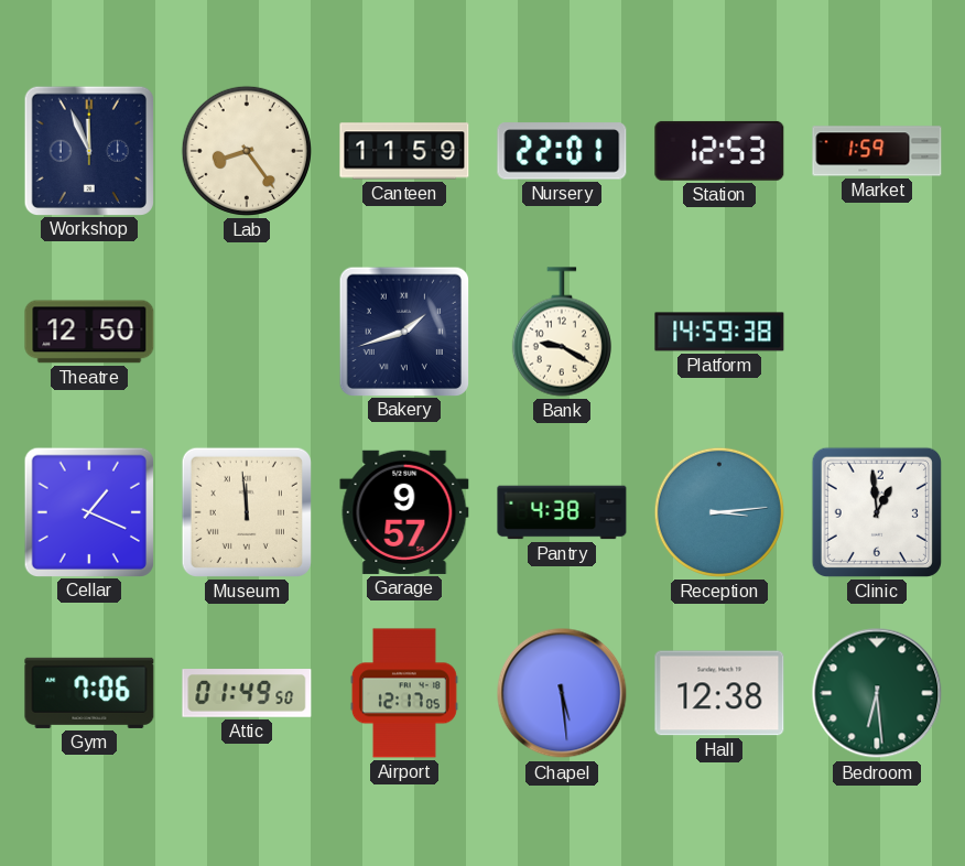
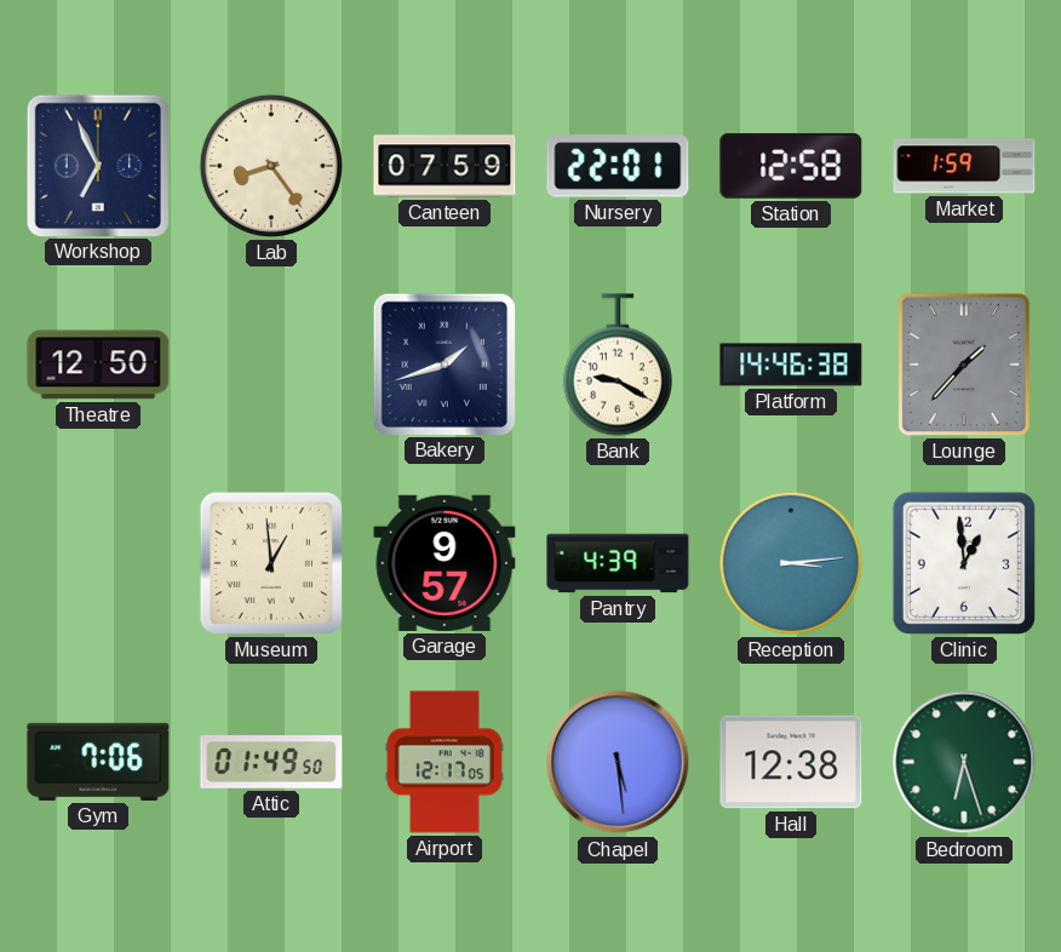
Workshop: 11:56 -> 6:56
Canteen: 11:59 -> 07:59
Station: 12:53 -> 12:58
Platform: 14:59 -> 14:46
Lounge: none -> 1:37
Cellar: 1:19 -> none
Museum: 11:59 -> 12:59
Pantry: 4:38 -> 4:39
Bedroom: 6:29 -> 6:27
